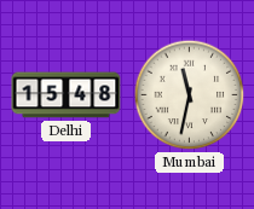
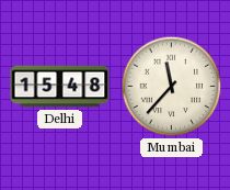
Mumbai: 11:32 -> 11:37
